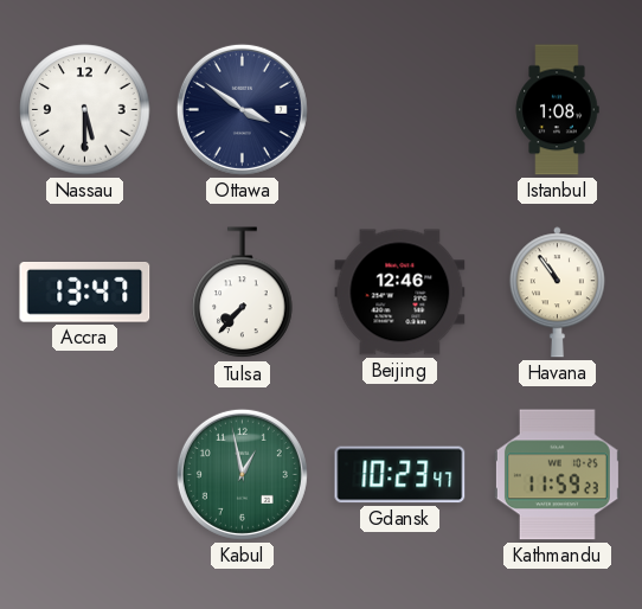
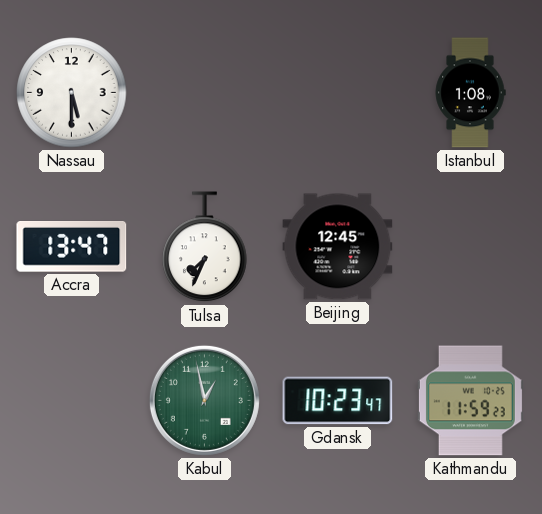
Ottawa: 3:51 -> none
Tulsa: 7:37 -> 7:34
Beijing: 12:46 -> 12:45
Havana: 10:54 -> none
